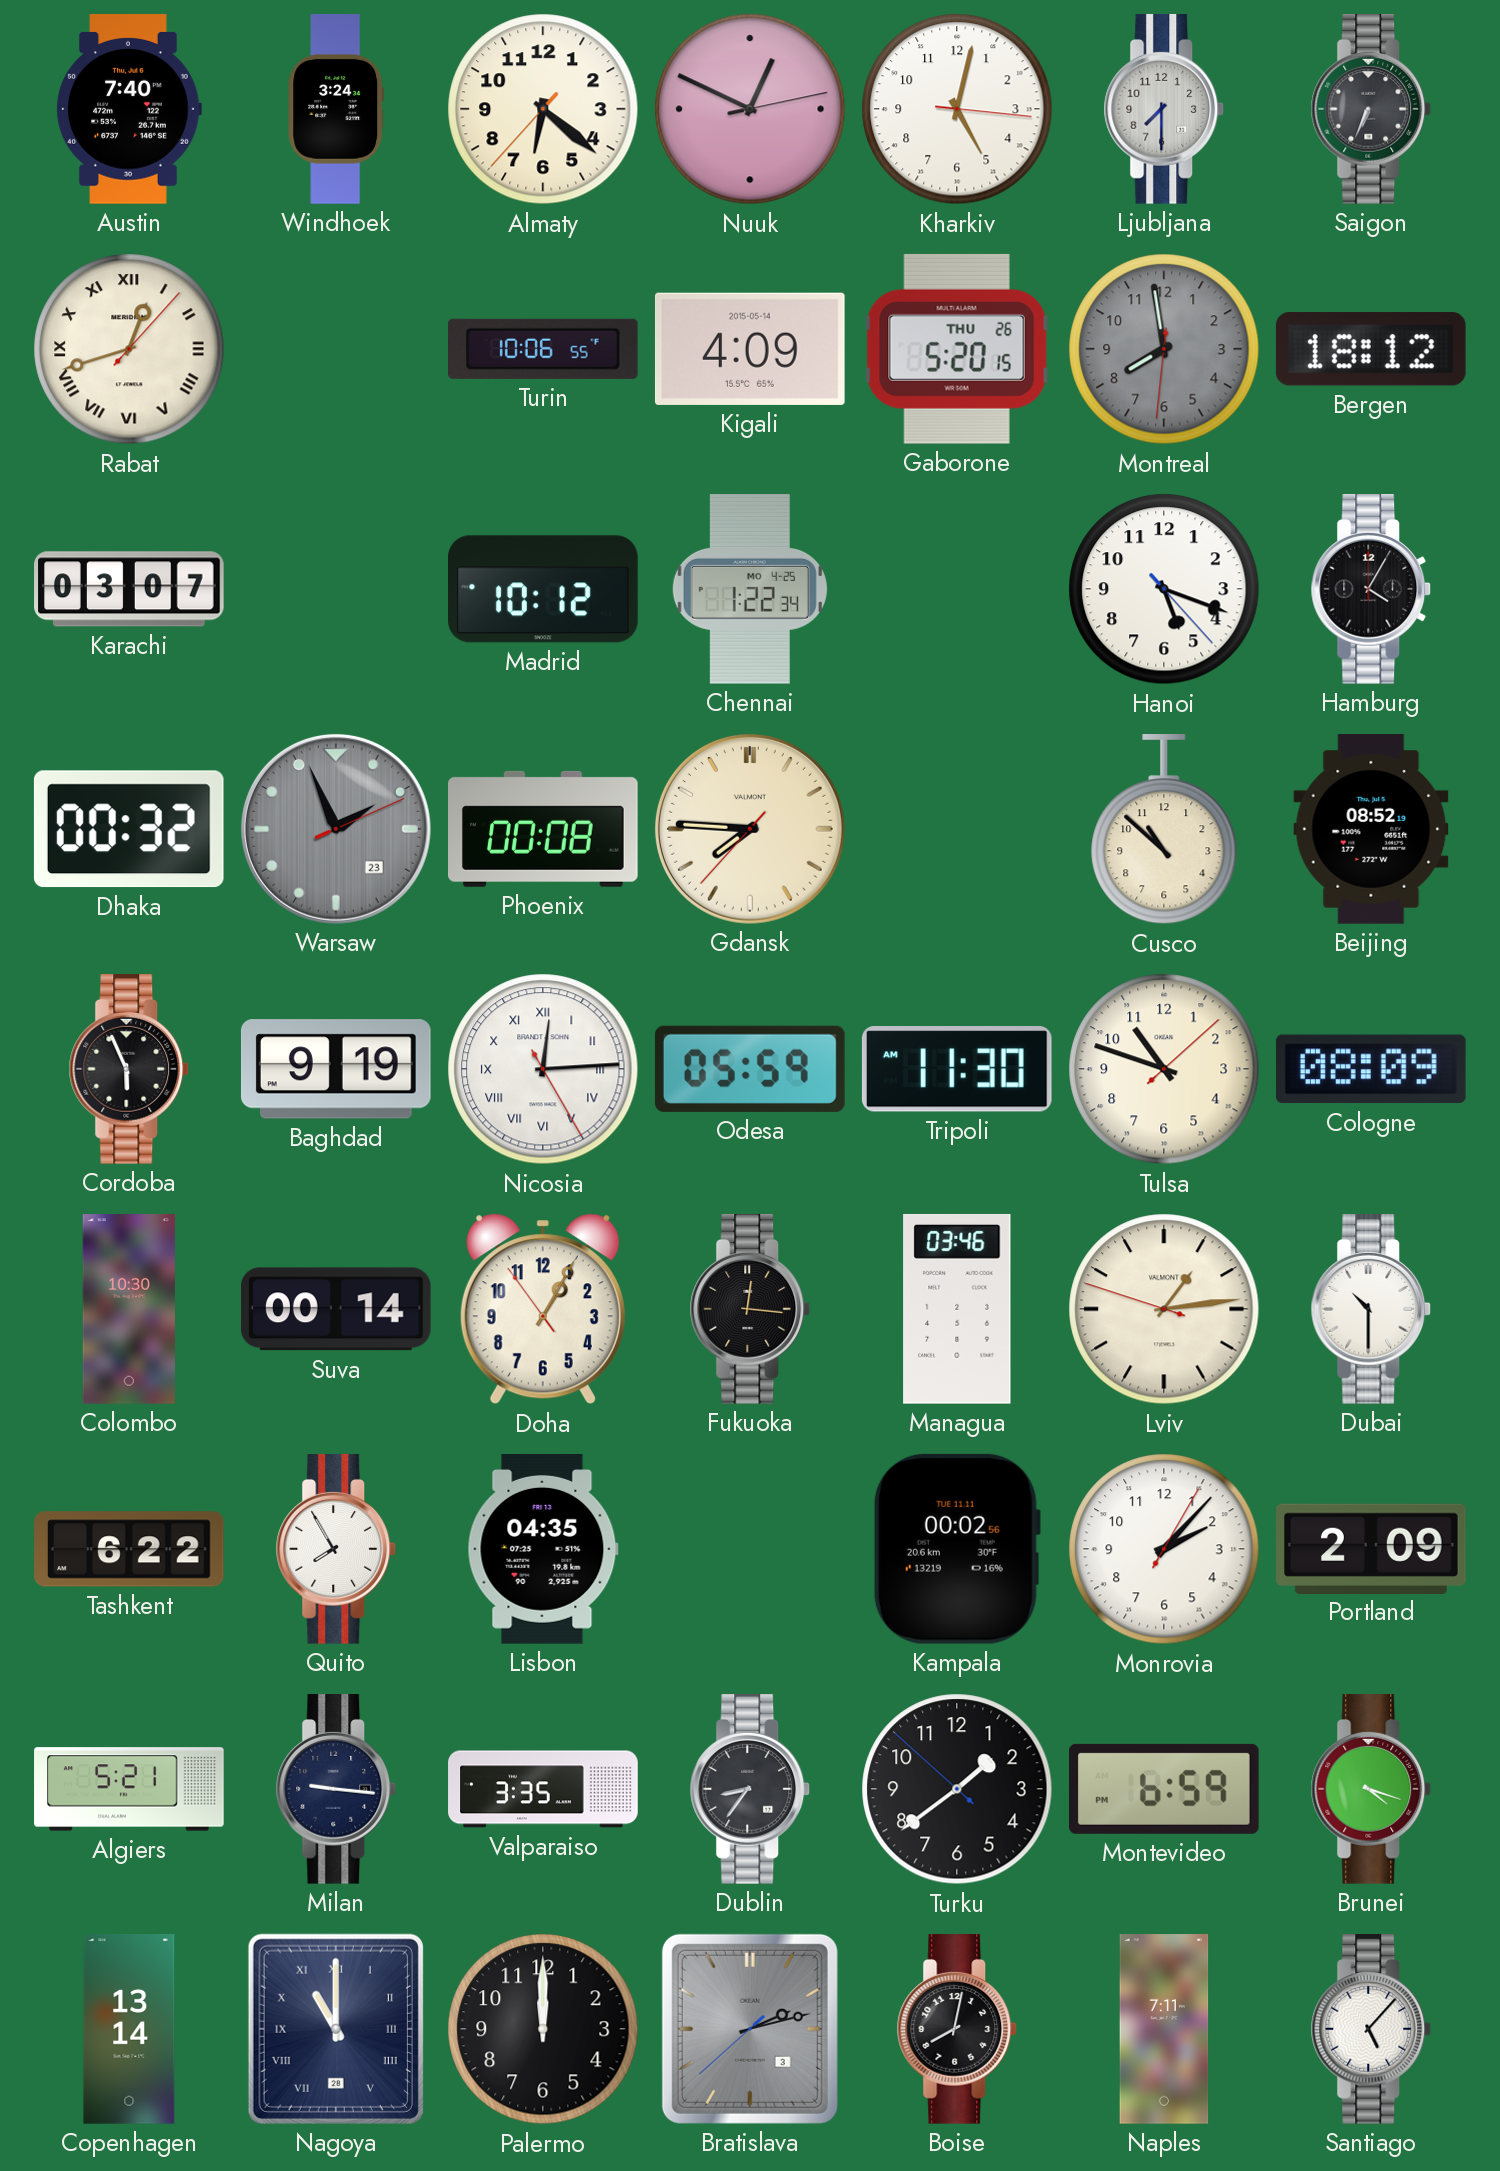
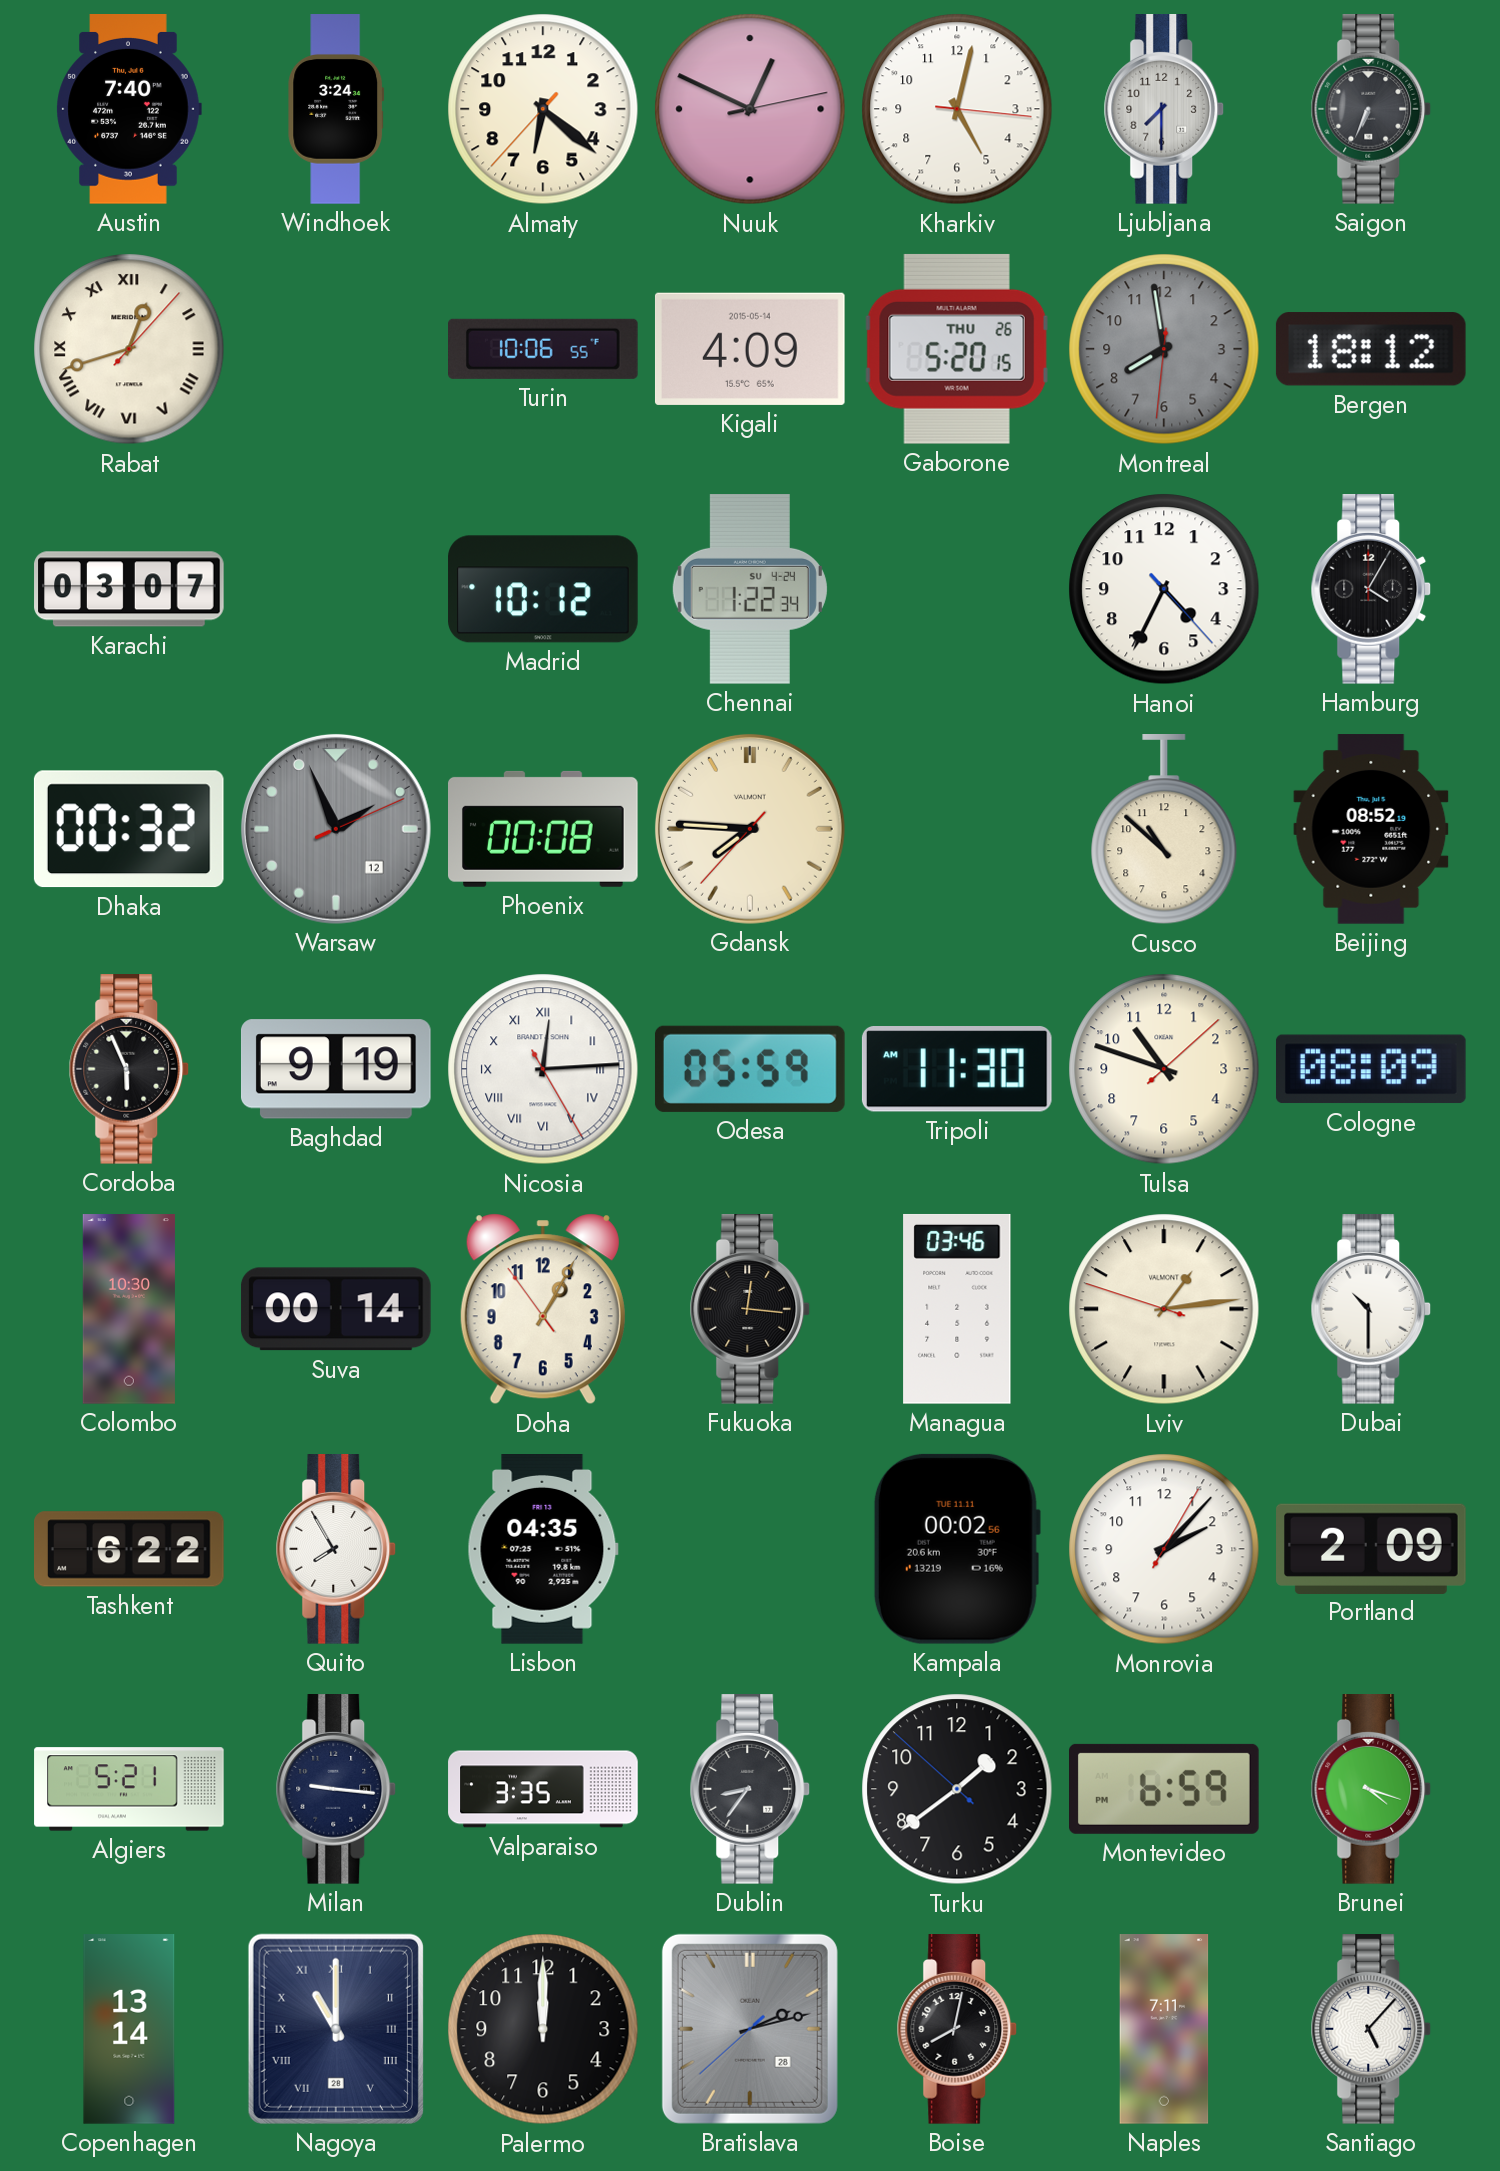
Chennai date: MO 4-25 -> SU 4-24
Hanoi: 5:18 -> 4:34
Warsaw date: 23 -> 12
Bratislava date: 3 -> 28
